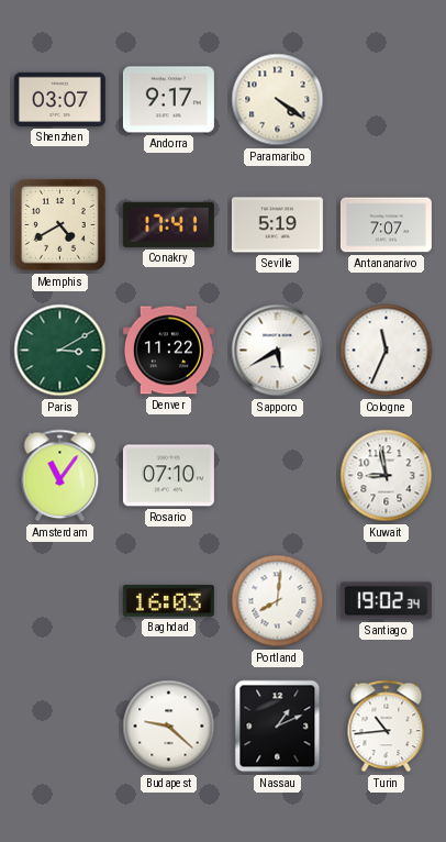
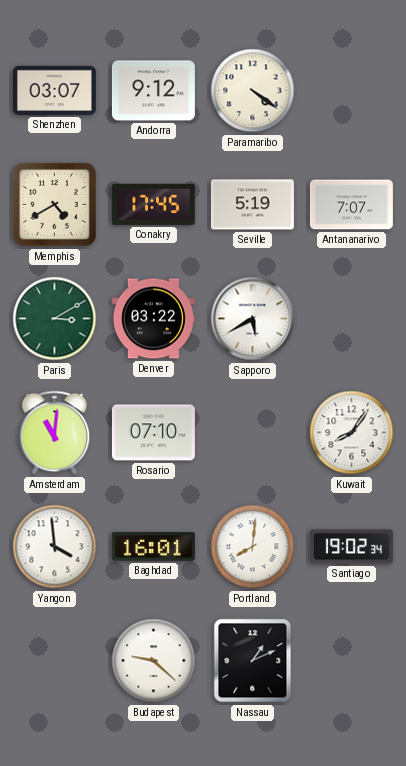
Andorra: 9:17 -> 9:12
Conakry: 17:41 -> 17:45
Denver: 11:22 -> 03:22
Cologne: 11:34 -> none
Amsterdam: 11:06 -> 11:01
Kuwait: 8:58 -> 8:06
Yangon: none -> 3:59
Baghdad: 16:03 -> 16:01
Turin: 10:44 -> none
